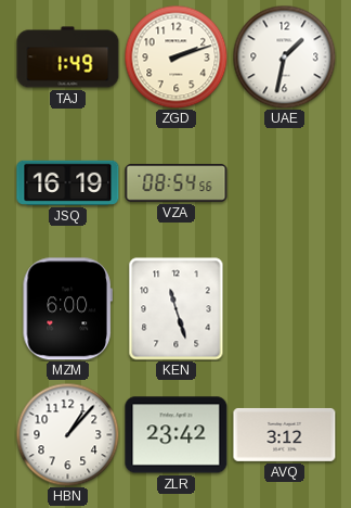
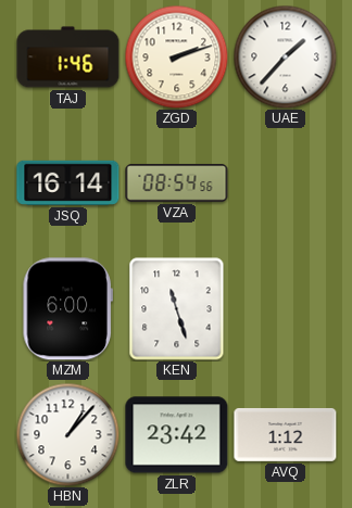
TAJ: 1:49 -> 1:46
UAE: 1:32 -> 1:37
JSQ: 16:19 -> 16:14
AVQ: 3:12 -> 1:12
